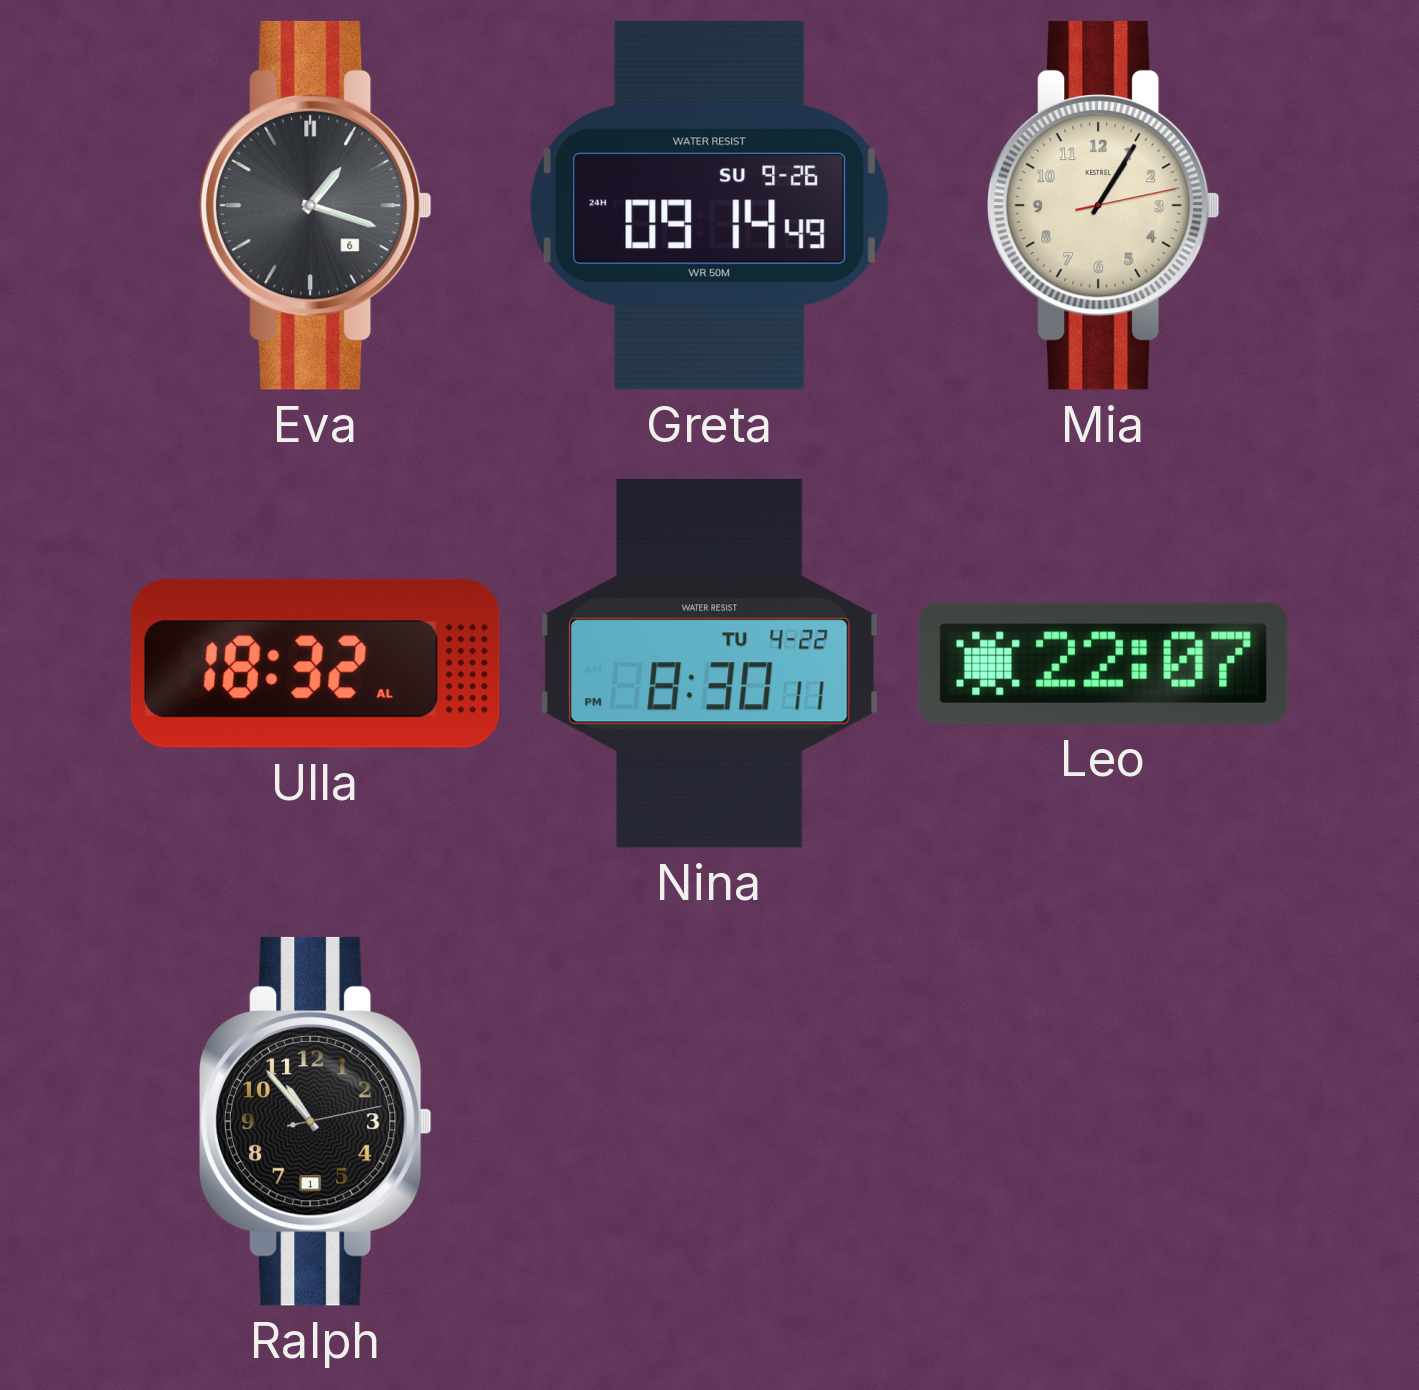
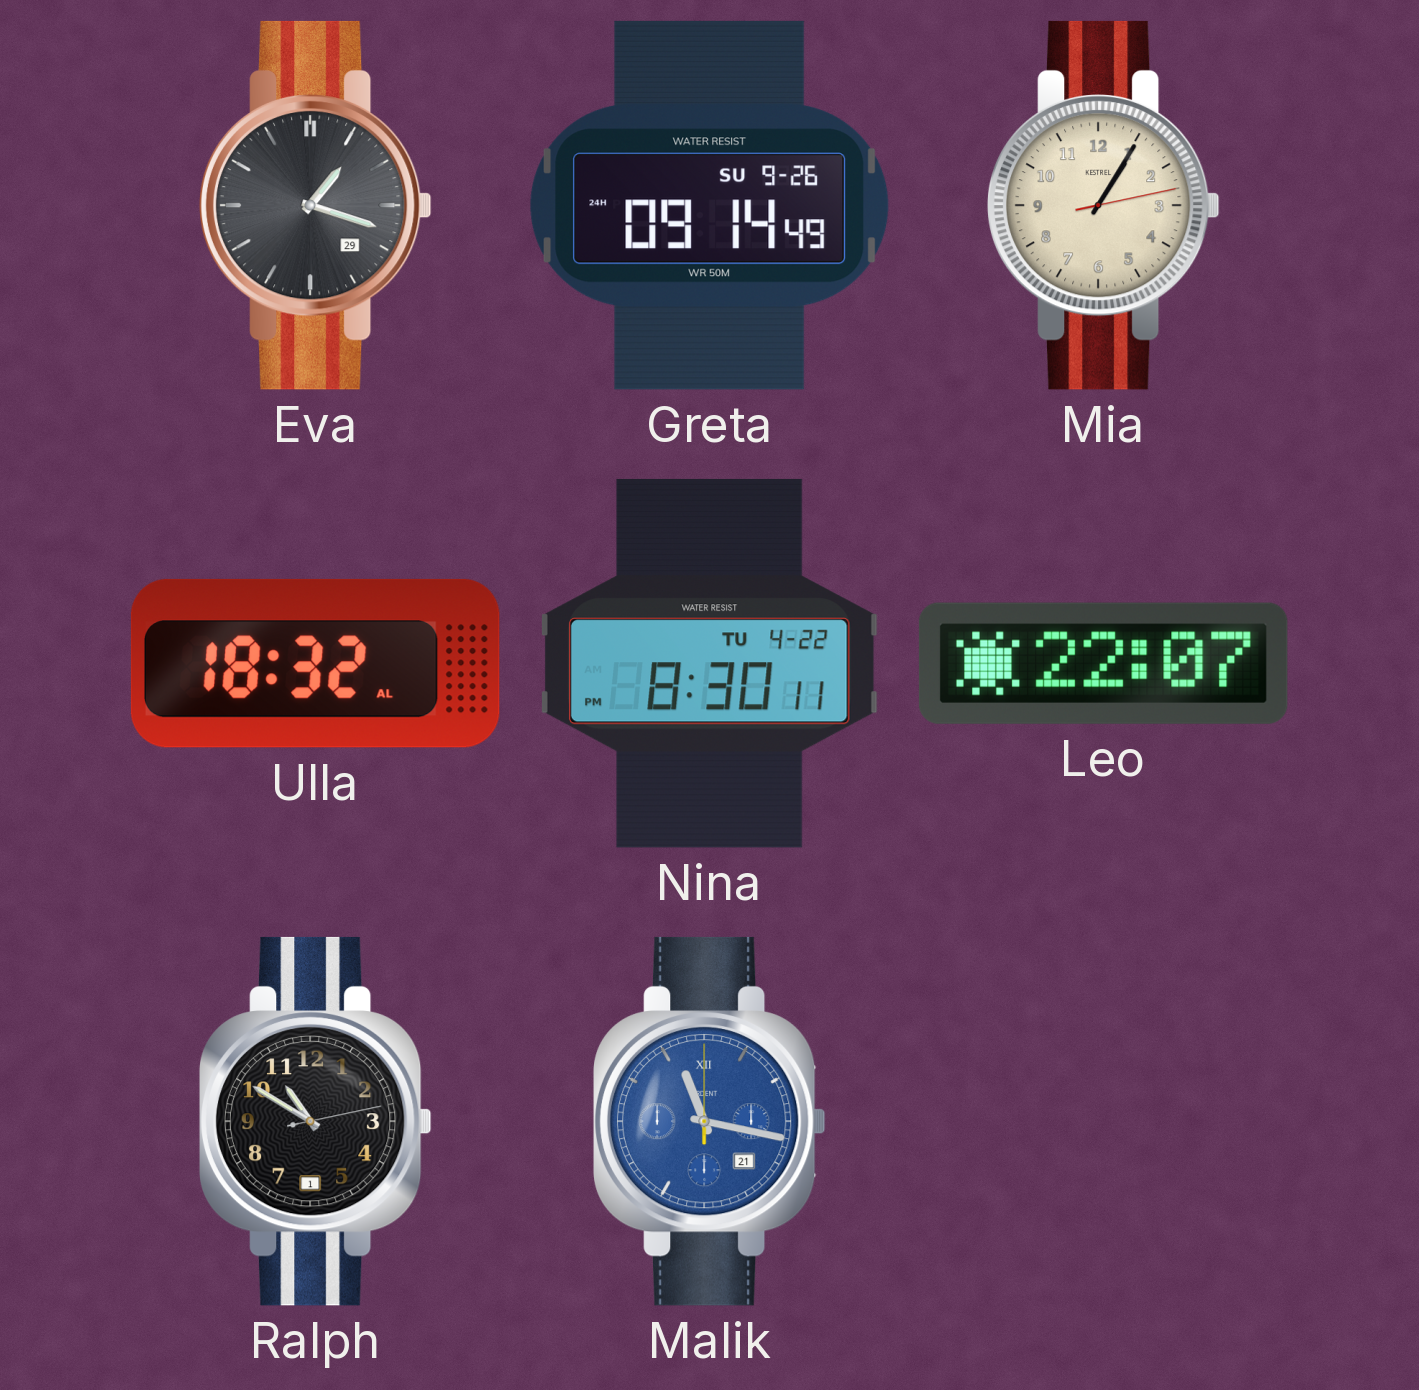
Eva date: 6 -> 29
Ralph: 10:53 -> 10:50
Malik: none -> 11:17
